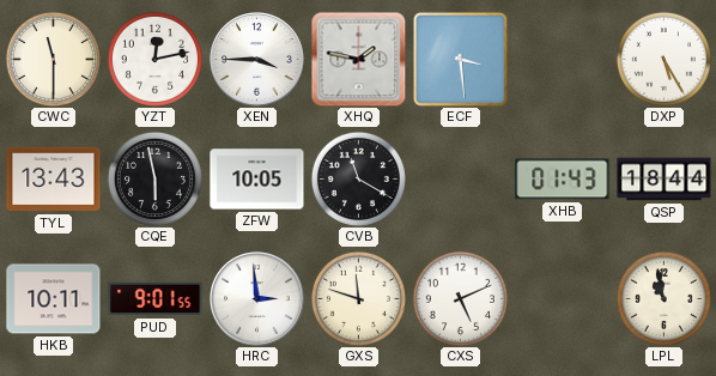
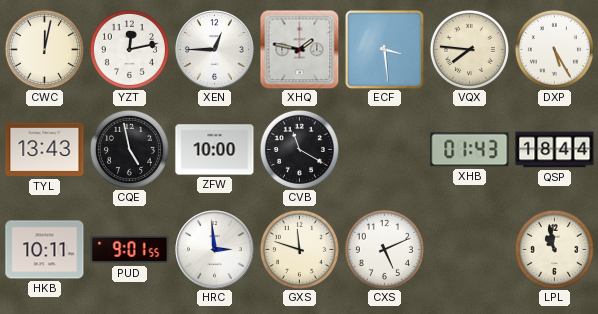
CWC: 11:30 -> 12:02
XEN: 3:45 -> 12:45
VQX: none -> 7:46
CQE: 5:58 -> 4:58
ZFW: 10:05 -> 10:00
